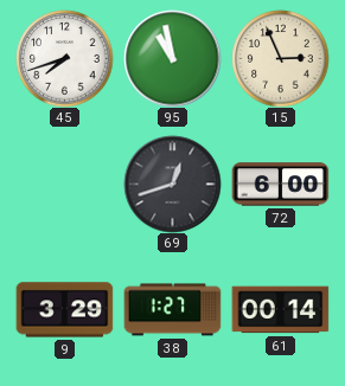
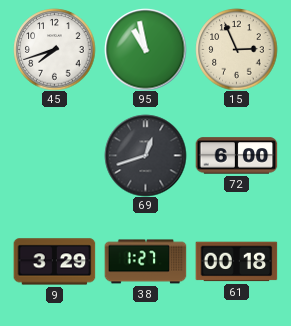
61: 00:14 -> 00:18
